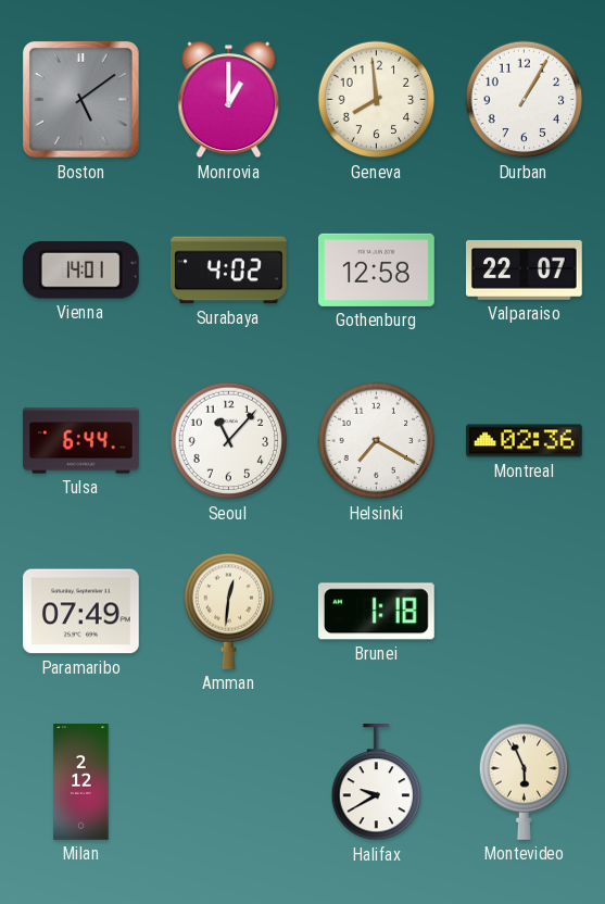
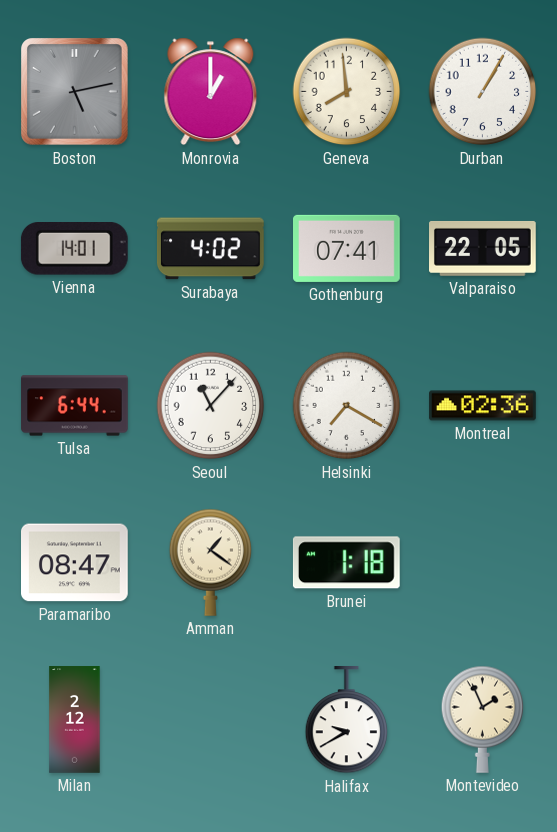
Boston: 5:09 -> 5:13
Gothenburg: 12:58 -> 07:41
Valparaiso: 22:07 -> 22:05
Paramaribo: 07:49 -> 08:47
Amman: 12:31 -> 1:21
Montevideo: 5:56 -> 1:56
